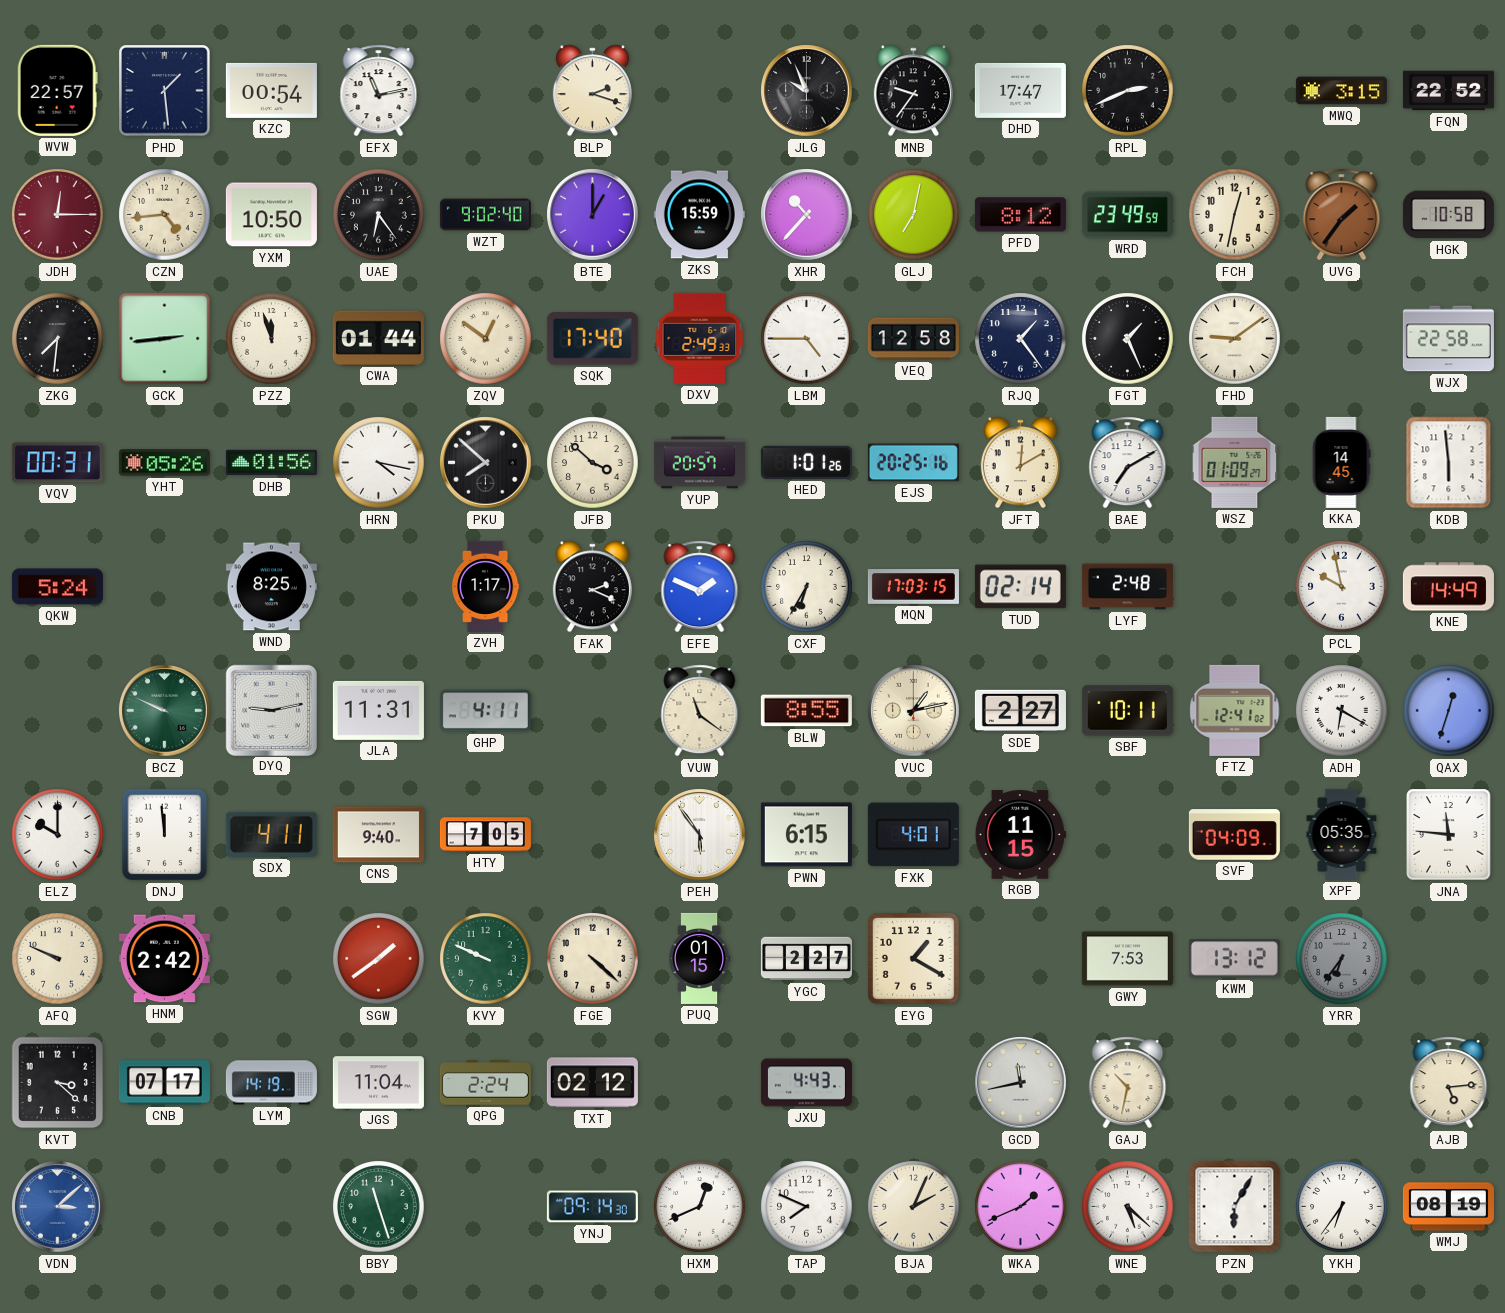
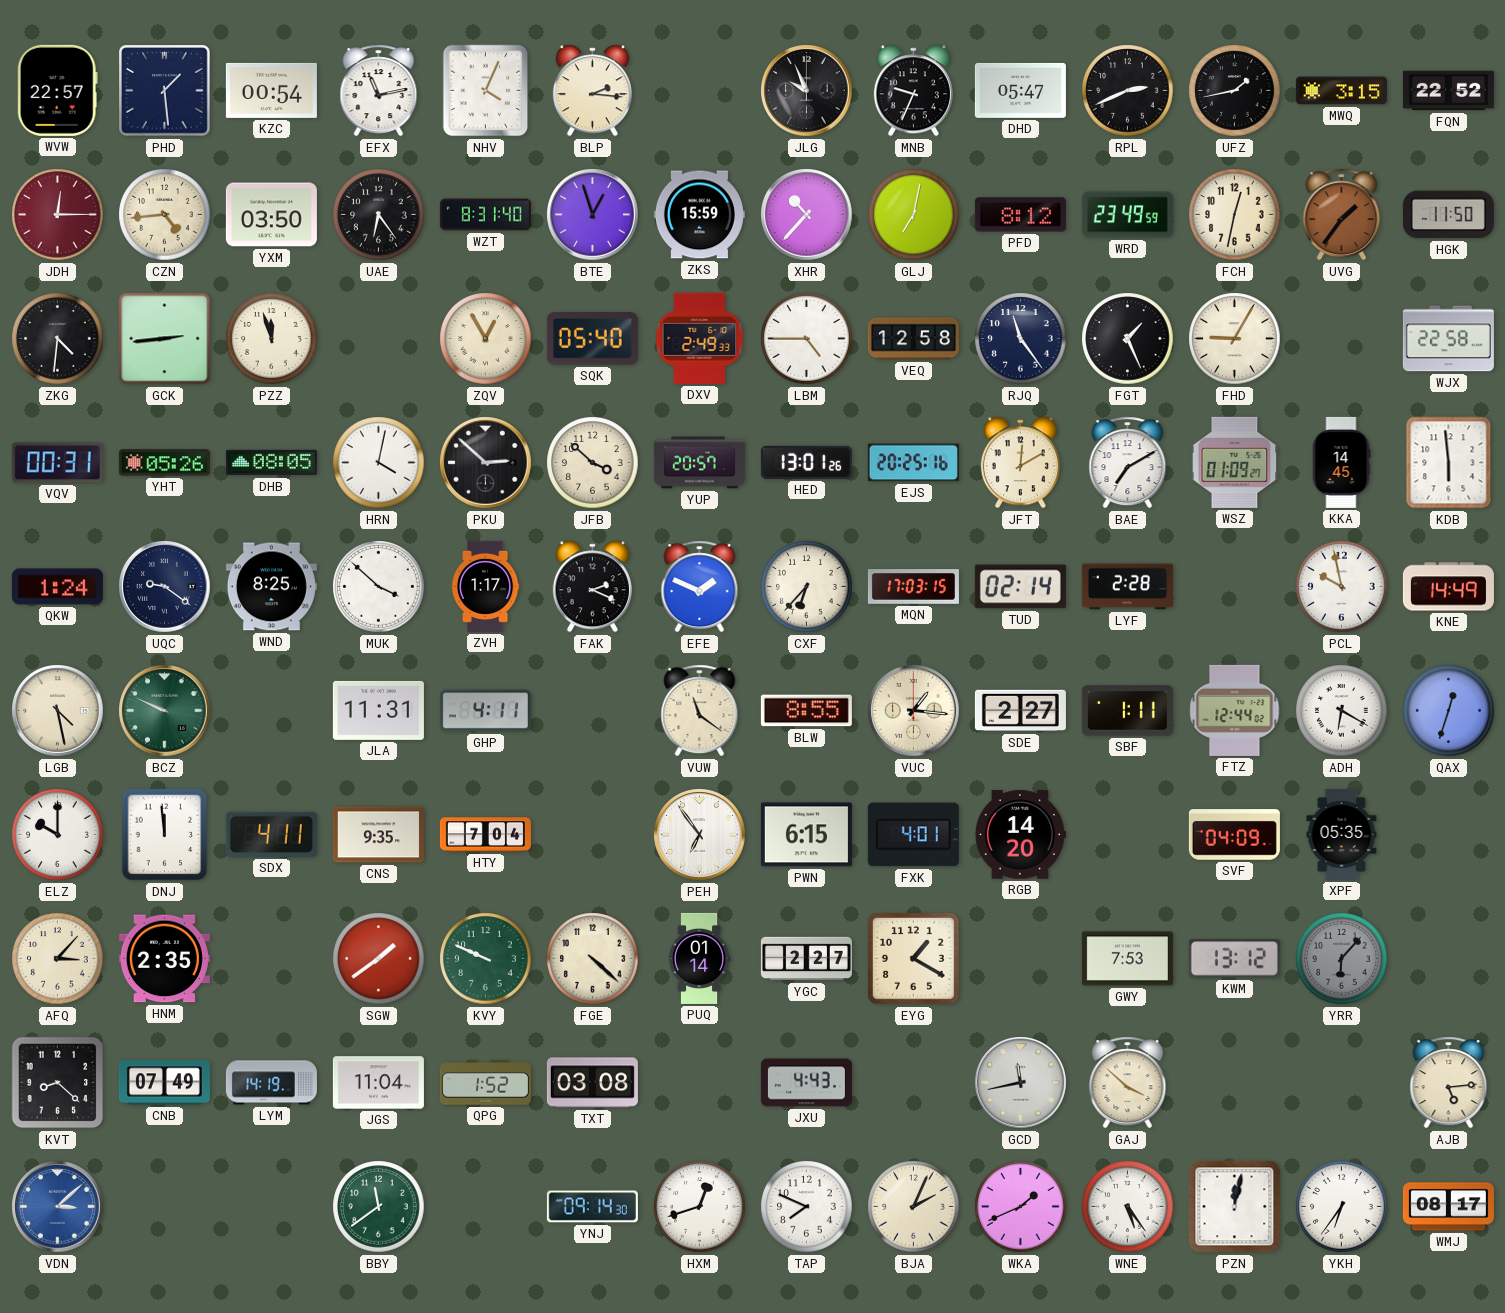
NHV: none -> 4:04
BLP: 2:18 -> 2:16
MNB: 9:36 -> 9:34
DHD: 17:47 -> 05:47
UFZ: none -> 1:43
YXM: 10:50 -> 03:50
WZT: 9:02 -> 8:31
BTE: 1:00 -> 12:57
HGK: 10:58 -> 11:50
ZKG: 7:31 -> 4:31
CWA: 01:44 -> none
ZQV: 12:51 -> 12:55
SQK: 17:40 -> 05:40
RJQ: 1:24 -> 11:24
FHD: 9:09 -> 9:05
DHB: 01:56 -> 08:05
HRN: 4:17 -> 4:02
PKU: 7:52 -> 2:52
HED: 1:01 -> 13:01
QKW: 5:24 -> 1:24
UQC: none -> 9:21
MUK: none -> 3:52
CXF: 6:35 -> 6:37
LYF: 2:48 -> 2:28
LGB: none -> 4:28
DYQ: 9:13 -> none
VUC: 1:13 -> 1:16
SBF: 10:11 -> 1:11
FTZ: 12:41 -> 12:44
CNS: 9:40 -> 9:35
HTY: 7:05 -> 7:04
PEH: 5:54 -> 6:54
RGB: 11:15 -> 14:20
JNA: 11:46 -> none
AFQ: 9:49 -> 3:07
HNM: 2:42 -> 2:35
PUQ: 01:15 -> 01:14
YRR: 6:36 -> 6:07
KVT: 3:22 -> 8:22
CNB: 07:17 -> 07:49
QPG: 2:24 -> 1:52
TXT: 02:12 -> 03:08
GAJ: 10:32 -> 3:52
BBY: 11:27 -> 11:39
HXM: 12:41 -> 12:42
WNE: 5:22 -> 5:24
PZN: 6:05 -> 12:02
WMJ: 08:19 -> 08:17
